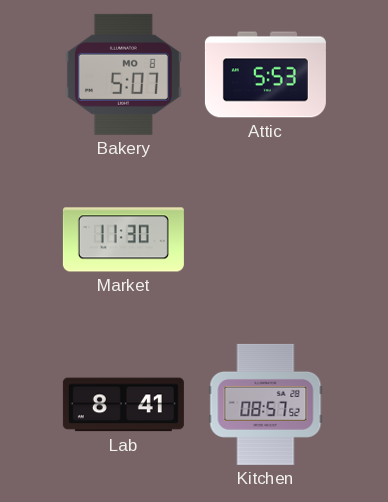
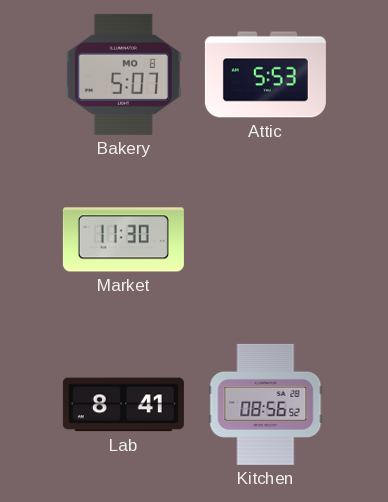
Kitchen: 08:57 -> 08:56
